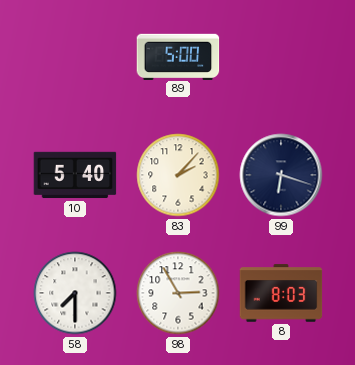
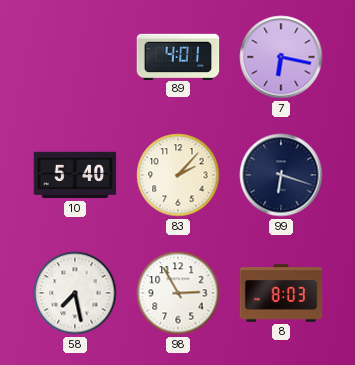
89: 5:00 -> 4:01
7: none -> 6:17
58: 7:30 -> 7:28
